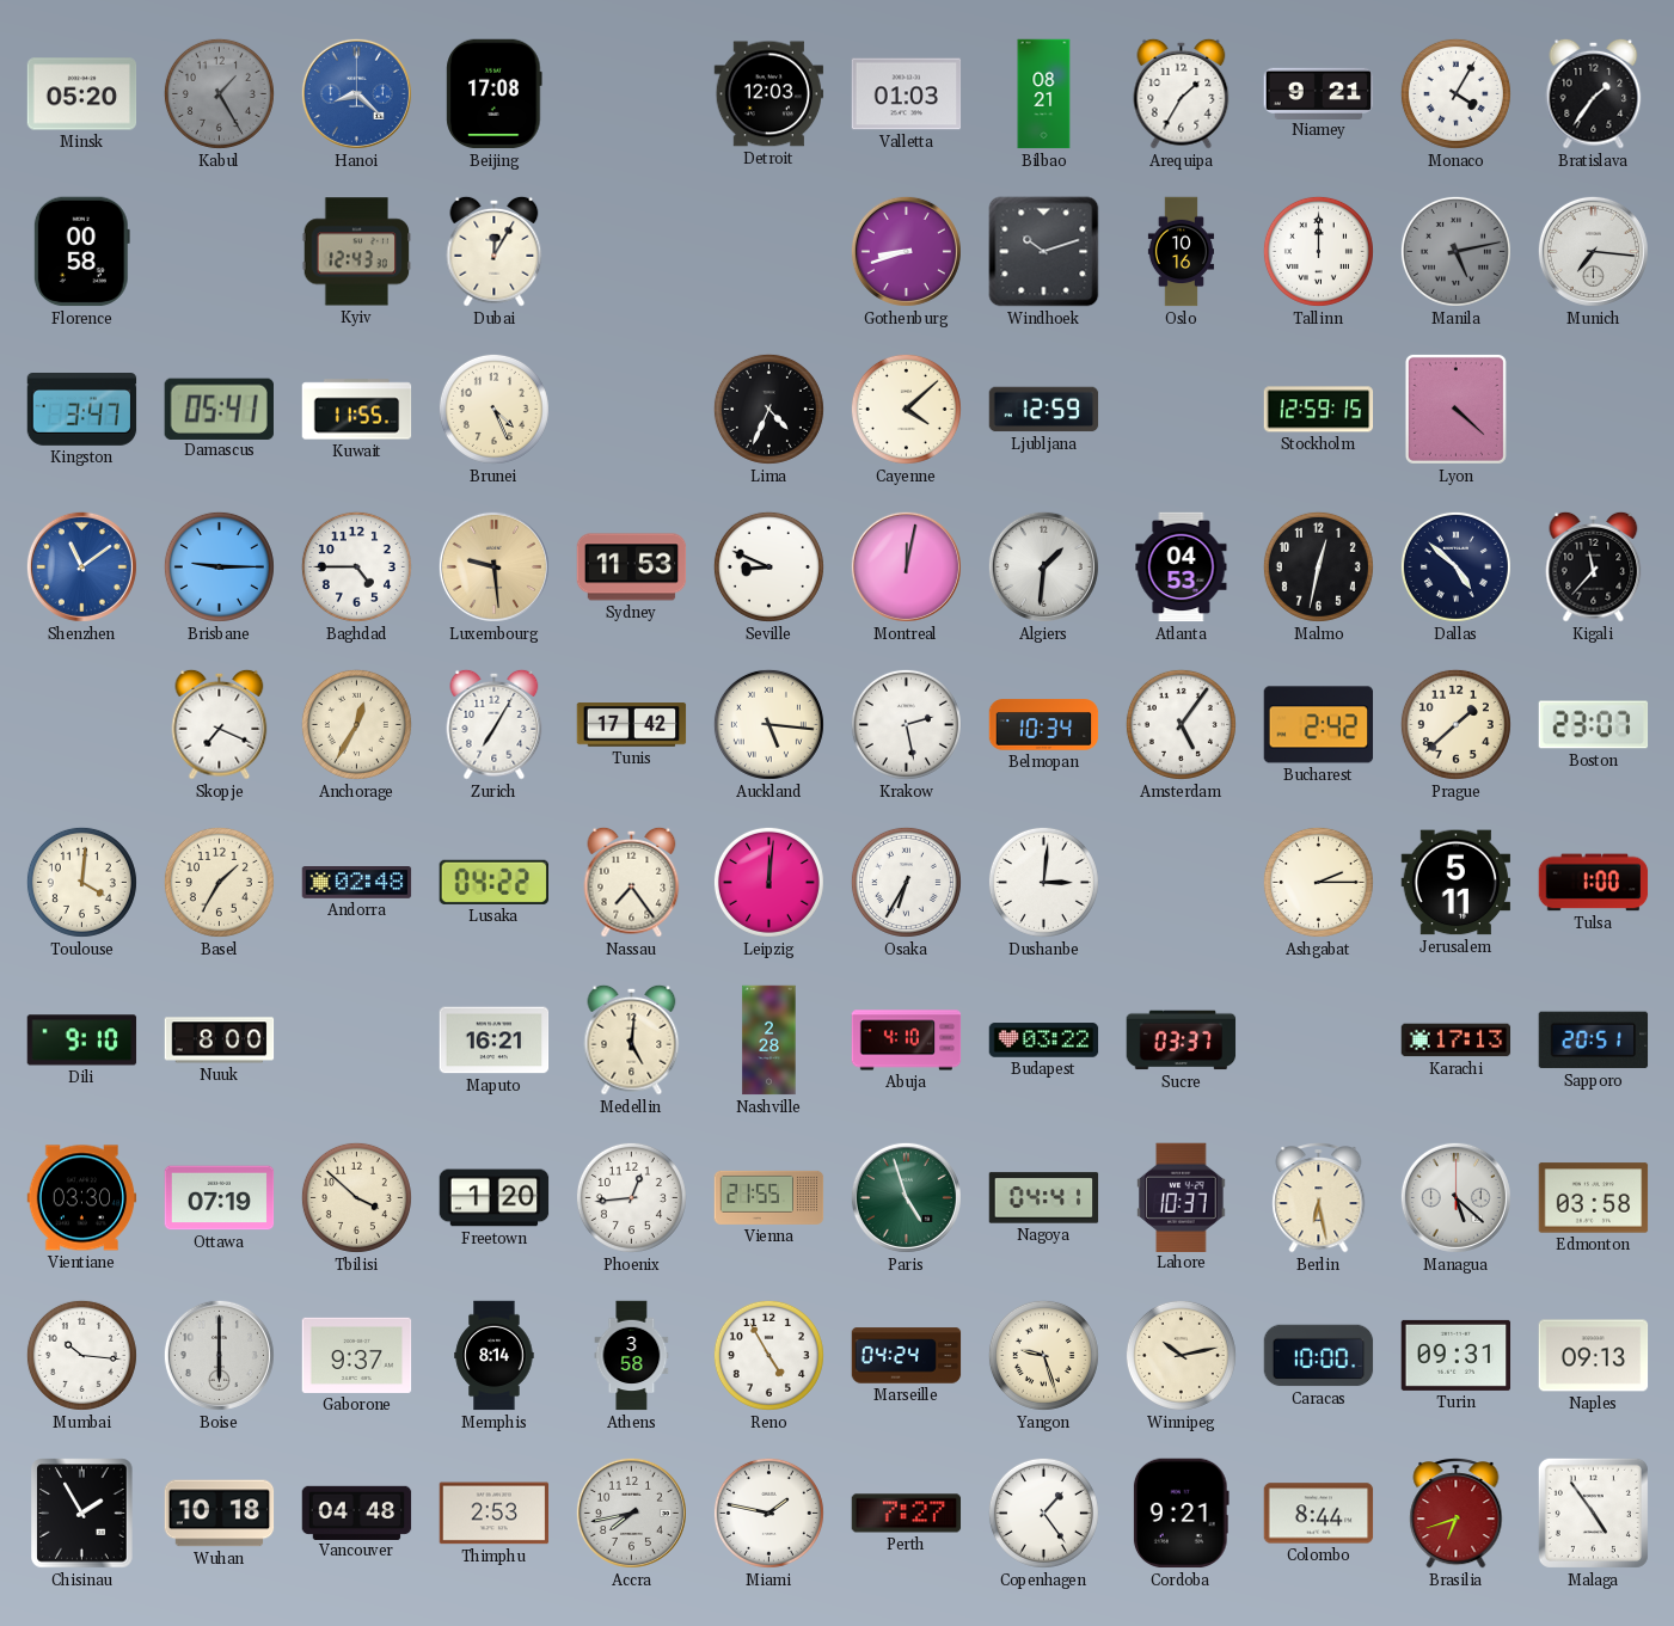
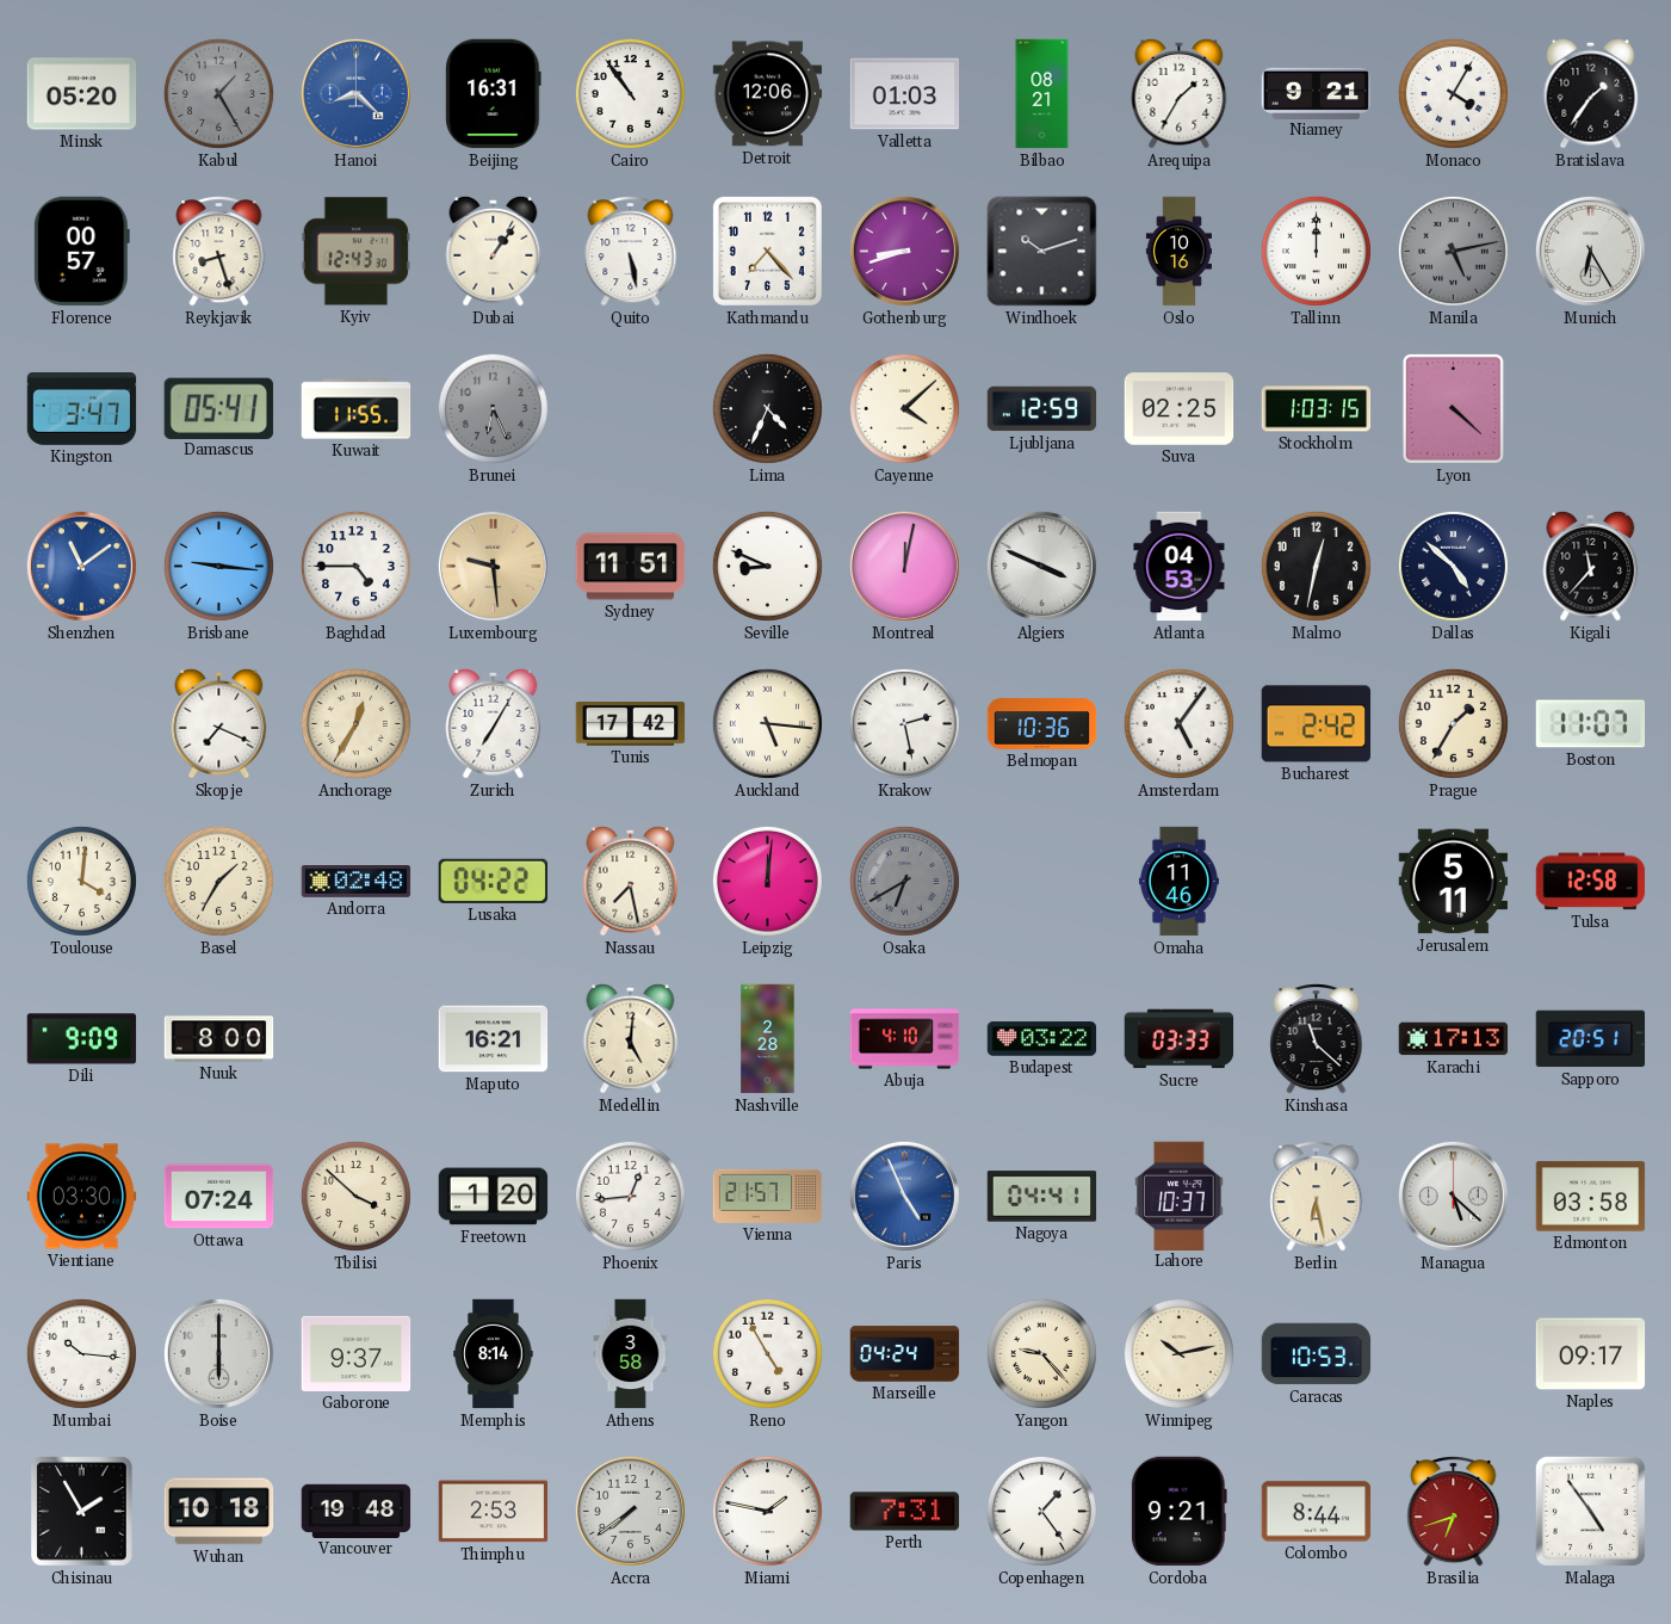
Beijing: 17:08 -> 16:31
Cairo: none -> 10:54
Detroit: 12:03 -> 12:06
Florence: 00:58 -> 00:57
Reykjavik: none -> 8:27
Dubai: 12:05 -> 1:06
Quito: none -> 5:28
Kathmandu: none -> 7:23
Munich: 7:16 -> 6:25
Brunei: 4:26 -> 6:26
Brunei dial: cream -> grey
Suva: none -> 02:25
Stockholm: 12:59 -> 1:03
Brisbane: 9:15 -> 9:16
Sydney: 11:53 -> 11:51
Algiers: 1:31 -> 3:49
Belmopan: 10:34 -> 10:36
Prague: 1:38 -> 1:35
Boston: 23:07 -> 11:07
Nassau: 7:24 -> 7:28
Osaka: 6:35 -> 6:40
Osaka dial: white -> grey
Dushanbe: 3:01 -> none
Omaha: none -> 11:46
Ashgabat: 2:15 -> none
Tulsa: 1:00 -> 12:58
Dili: 9:10 -> 9:09
Sucre: 03:37 -> 03:33
Kinshasa: none -> 11:22
Ottawa: 07:19 -> 07:24
Vienna: 21:55 -> 21:57
Paris: 4:57 -> 4:56
Paris dial: green -> blue
Yangon: 9:27 -> 9:23
Caracas: 10:00 -> 10:53
Turin: 09:31 -> none
Naples: 09:13 -> 09:17
Vancouver: 04:48 -> 19:48
Accra: 7:43 -> 7:39
Perth: 7:27 -> 7:31
